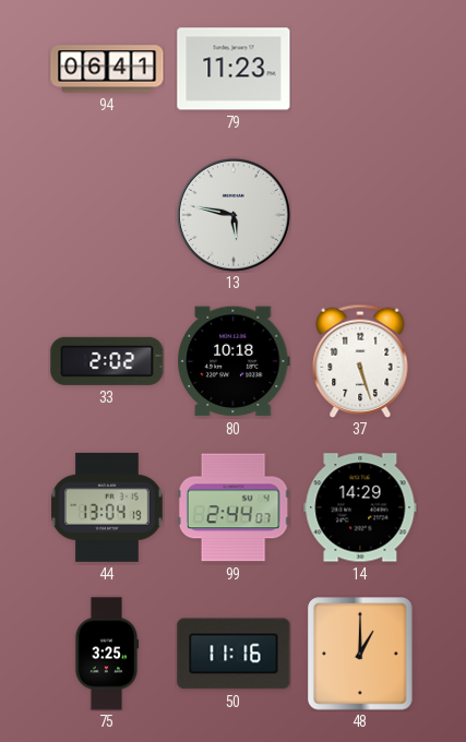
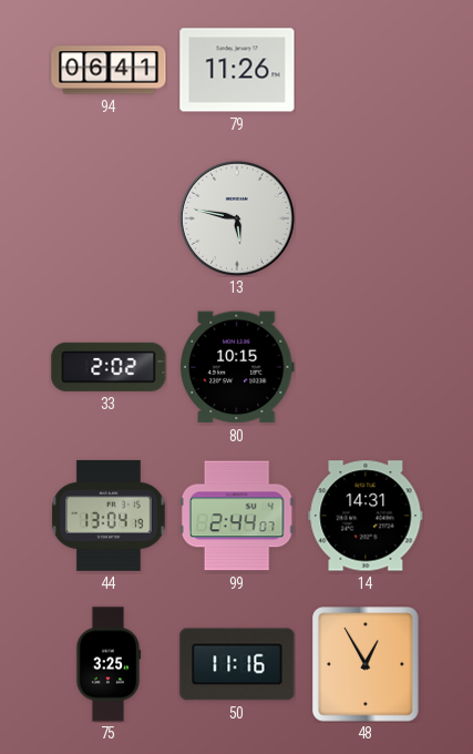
79: 11:23 -> 11:26
80: 10:18 -> 10:15
37: 5:27 -> none
14: 14:29 -> 14:31
48: 1:00 -> 12:55
